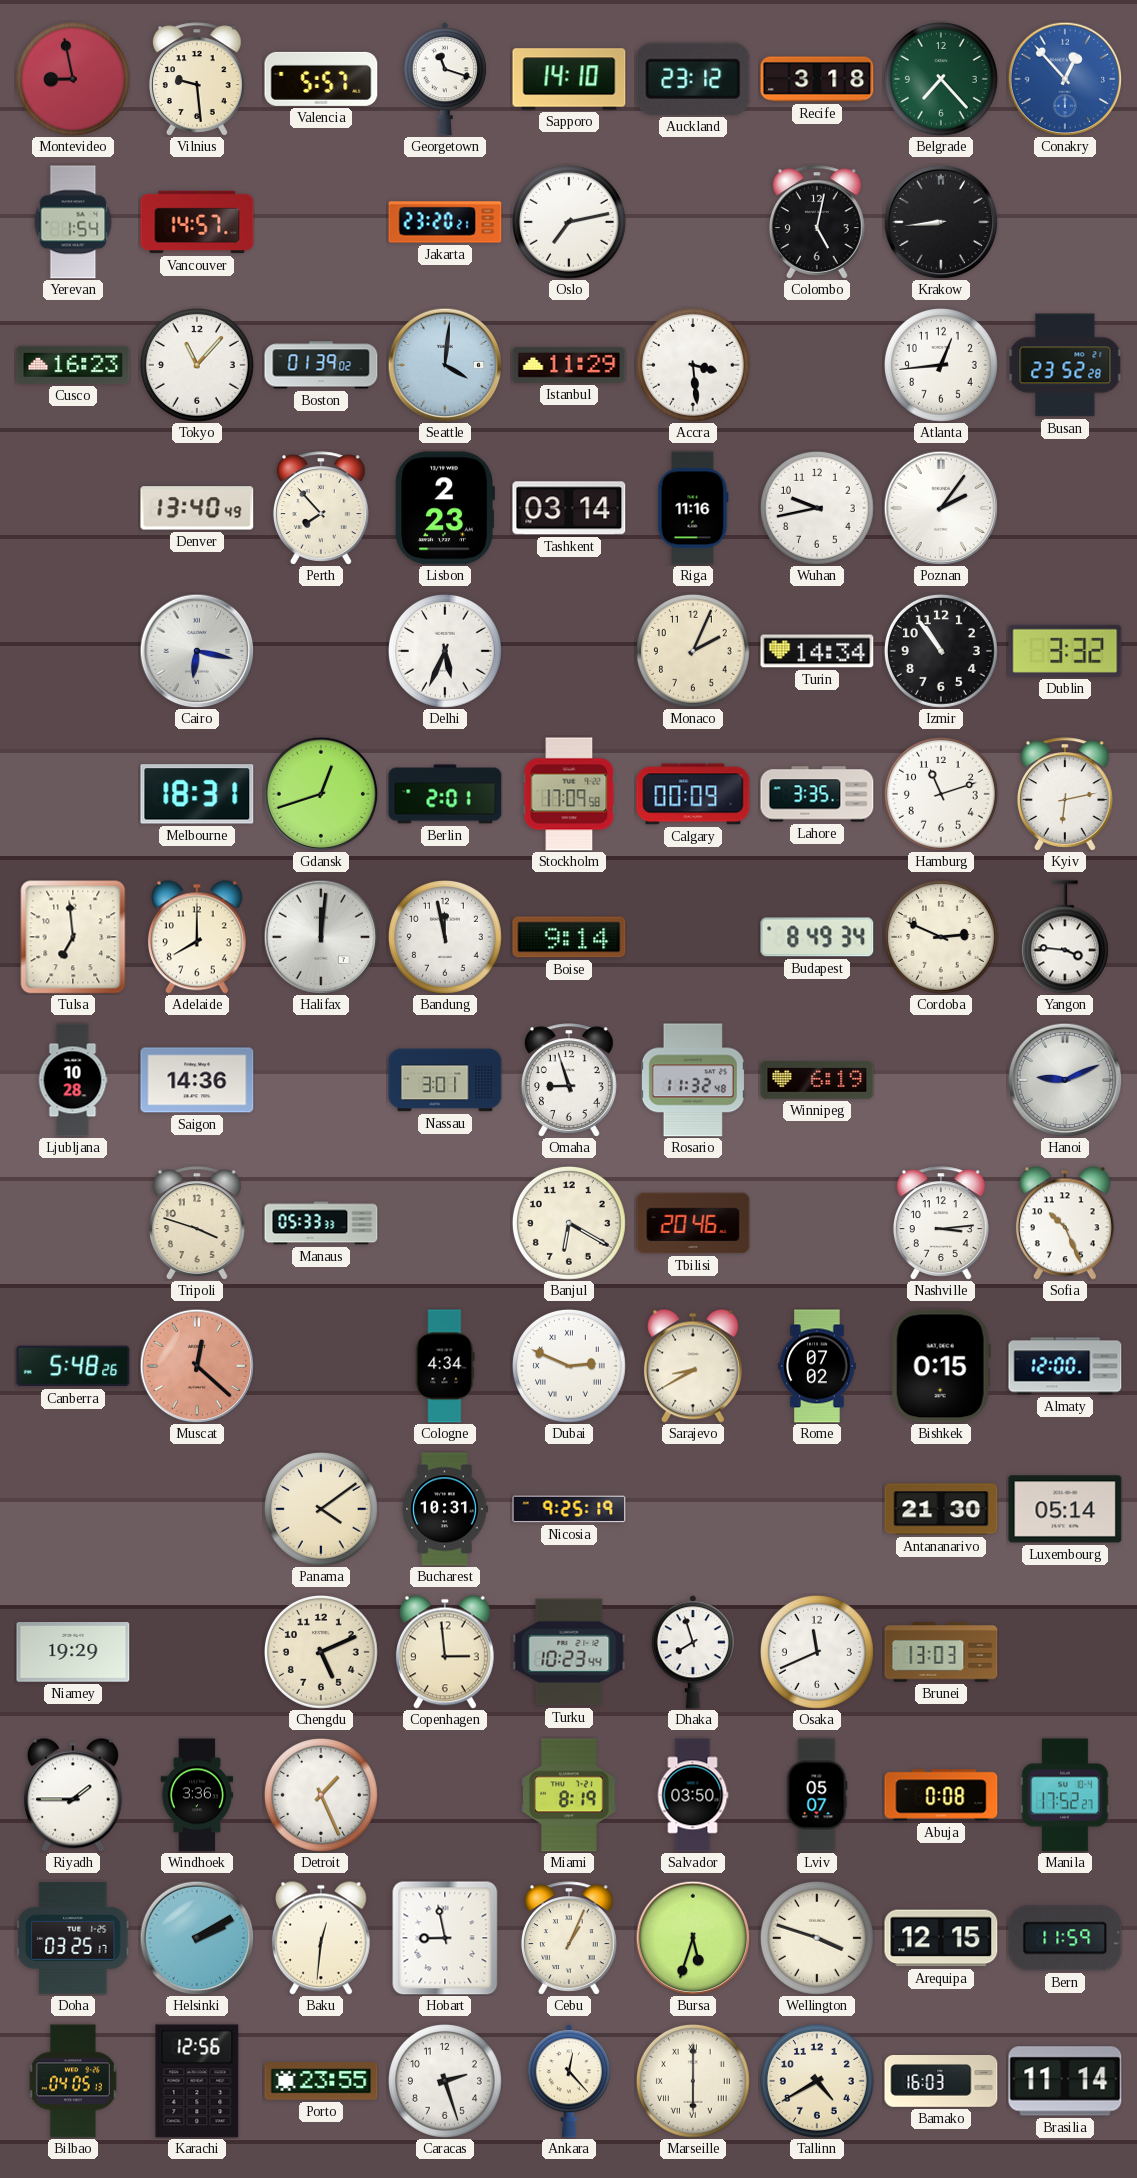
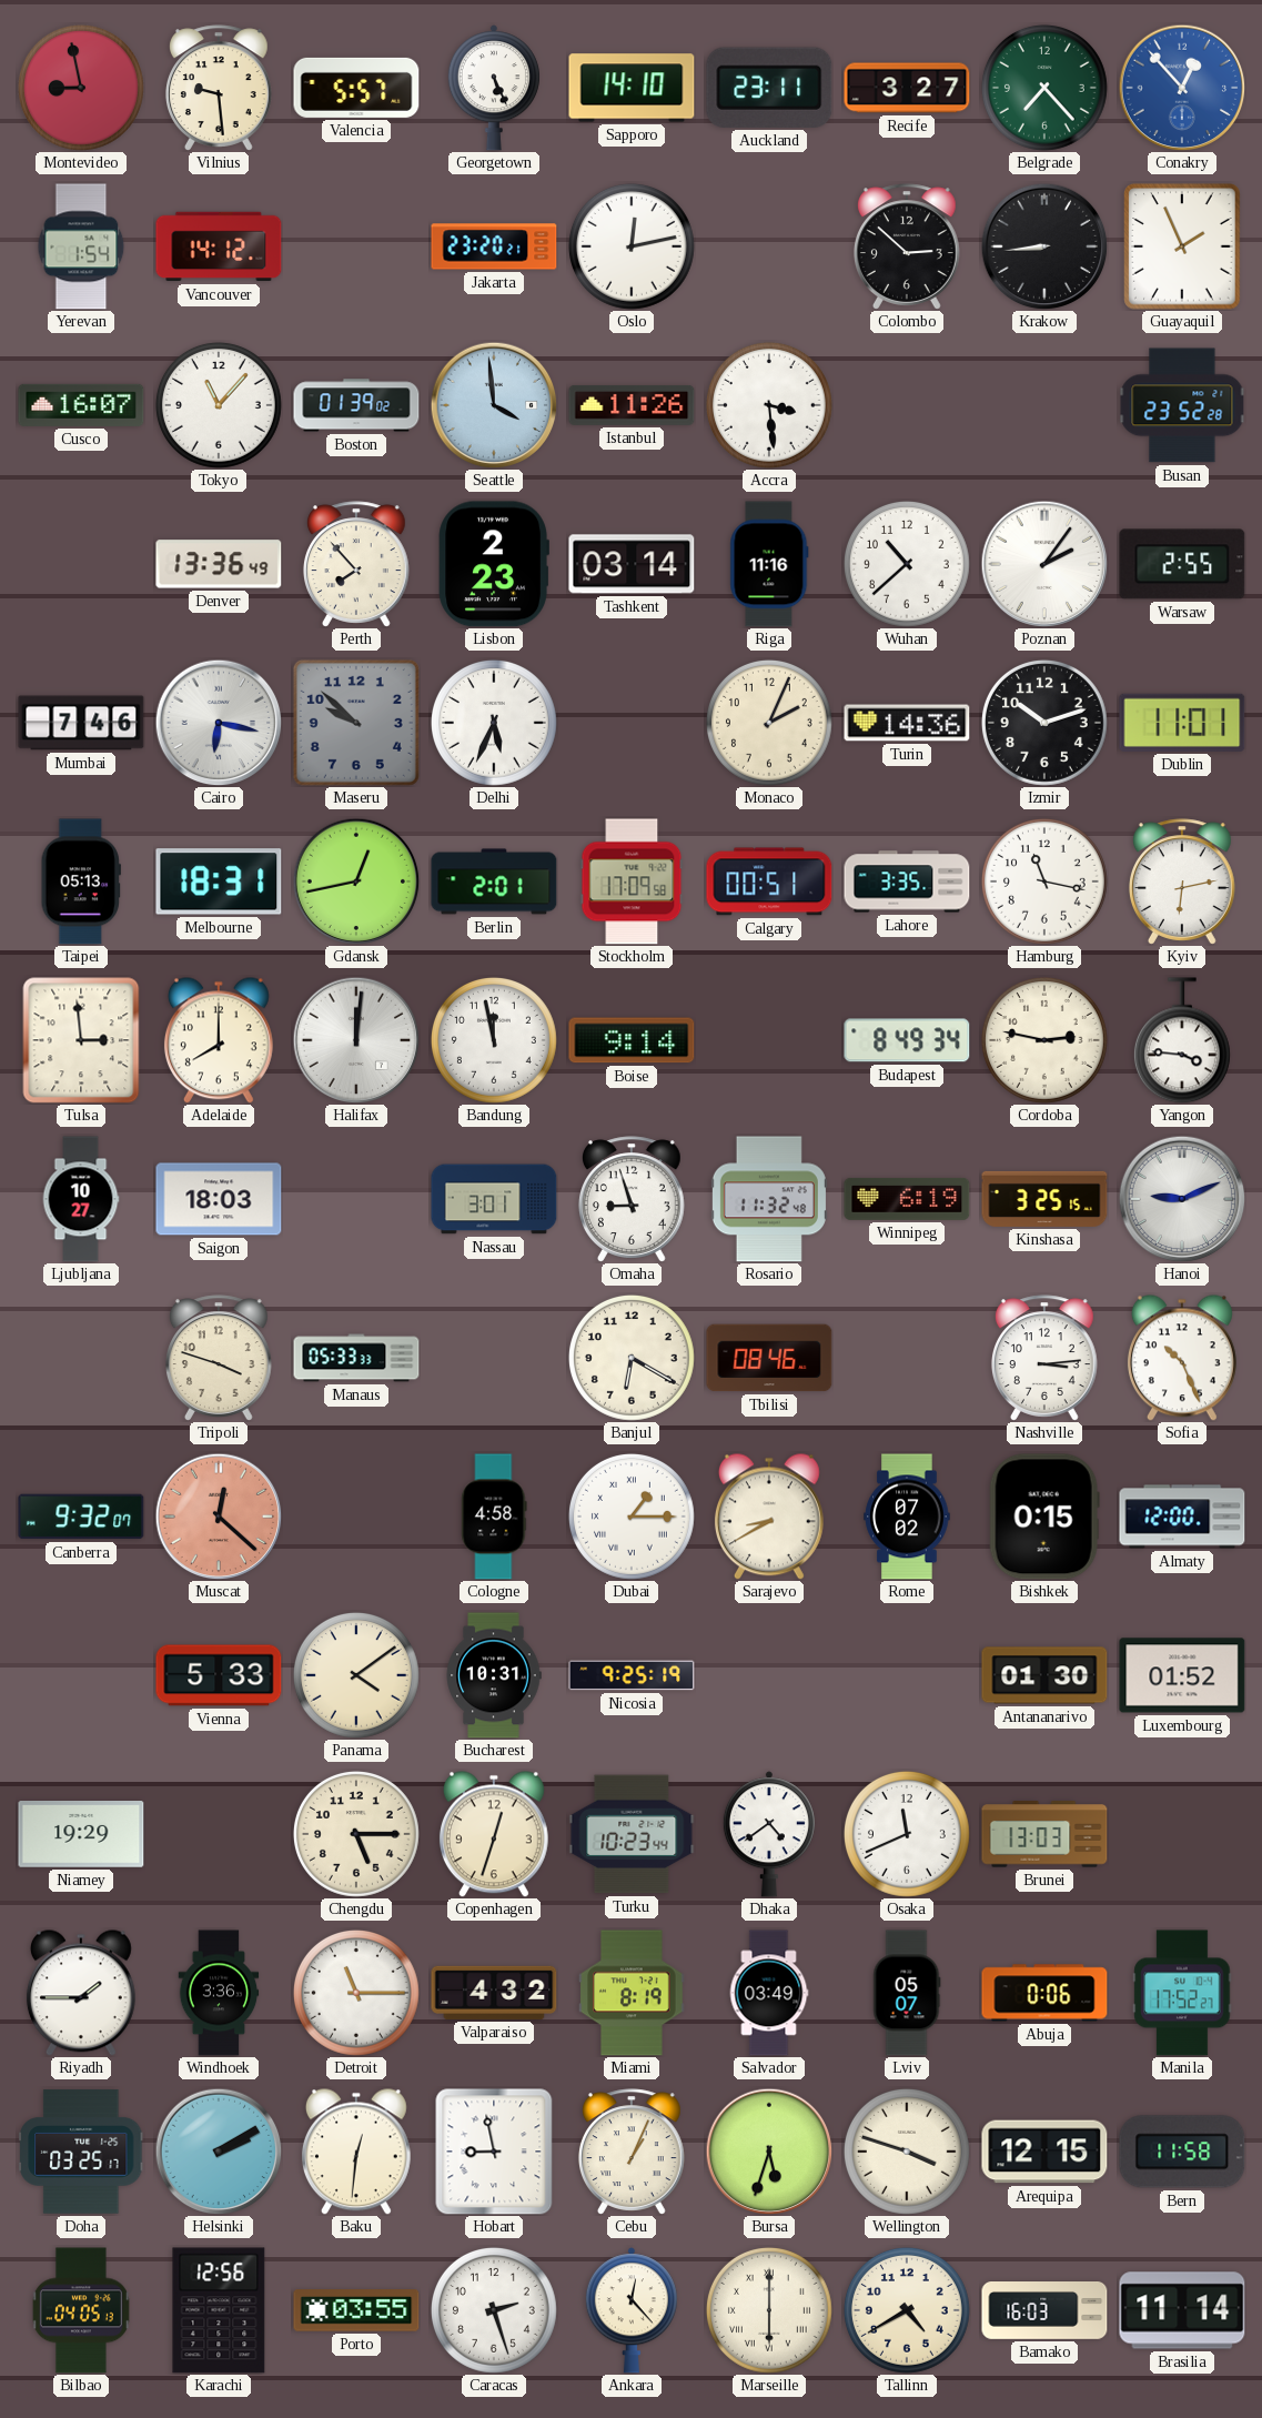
Georgetown: 11:18 -> 5:26
Auckland: 23:12 -> 23:11
Recife: 3:18 -> 3:27
Vancouver: 14:57 -> 14:12
Oslo: 7:13 -> 12:13
Colombo: 5:02 -> 2:52
Guayaquil: none -> 1:56
Cusco: 16:23 -> 16:07
Seattle: 4:01 -> 3:59
Istanbul: 11:29 -> 11:26
Atlanta: 12:44 -> none
Denver: 13:40 -> 13:36
Wuhan: 9:43 -> 10:38
Warsaw: none -> 2:55
Mumbai: none -> 7:46
Maseru: none -> 9:52
Turin: 14:34 -> 14:36
Izmir: 10:54 -> 10:12
Dublin: 3:32 -> 11:01
Taipei: none -> 05:13
Gdansk: 12:42 -> 12:43
Calgary: 00:09 -> 00:51
Hamburg: 11:12 -> 11:17
Tulsa: 6:59 -> 2:59
Cordoba: 2:49 -> 2:47
Ljubljana: 10:28 -> 10:27
Saigon: 14:36 -> 18:03
Kinshasa: none -> 3:25
Tbilisi: 20:46 -> 08:46
Canberra: 5:48 -> 9:32
Cologne: 4:34 -> 4:58
Dubai: 2:49 -> 1:15
Vienna: none -> 5:33
Antananarivo: 21:30 -> 01:30
Luxembourg: 05:14 -> 01:52
Chengdu: 5:11 -> 5:15
Copenhagen: 2:59 -> 12:33
Dhaka: 7:57 -> 4:39
Detroit: 1:26 -> 11:15
Valparaiso: none -> 4:32
Salvador: 03:50 -> 03:49
Abuja: 0:08 -> 0:06
Bern: 11:59 -> 11:58
Porto: 23:55 -> 03:55
